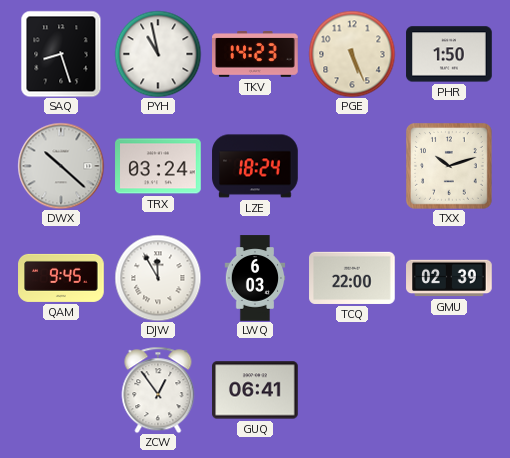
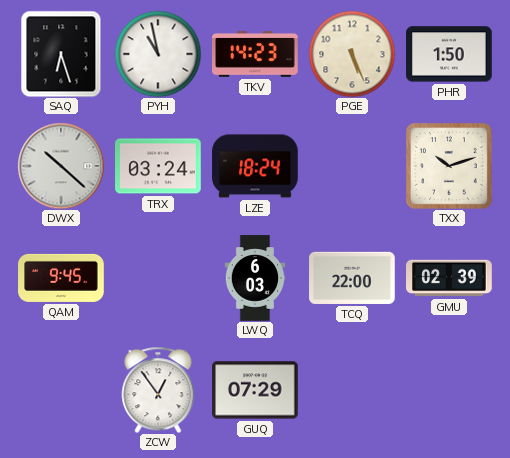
SAQ: 8:27 -> 6:27
DJW: 11:55 -> none
GUQ: 06:41 -> 07:29
